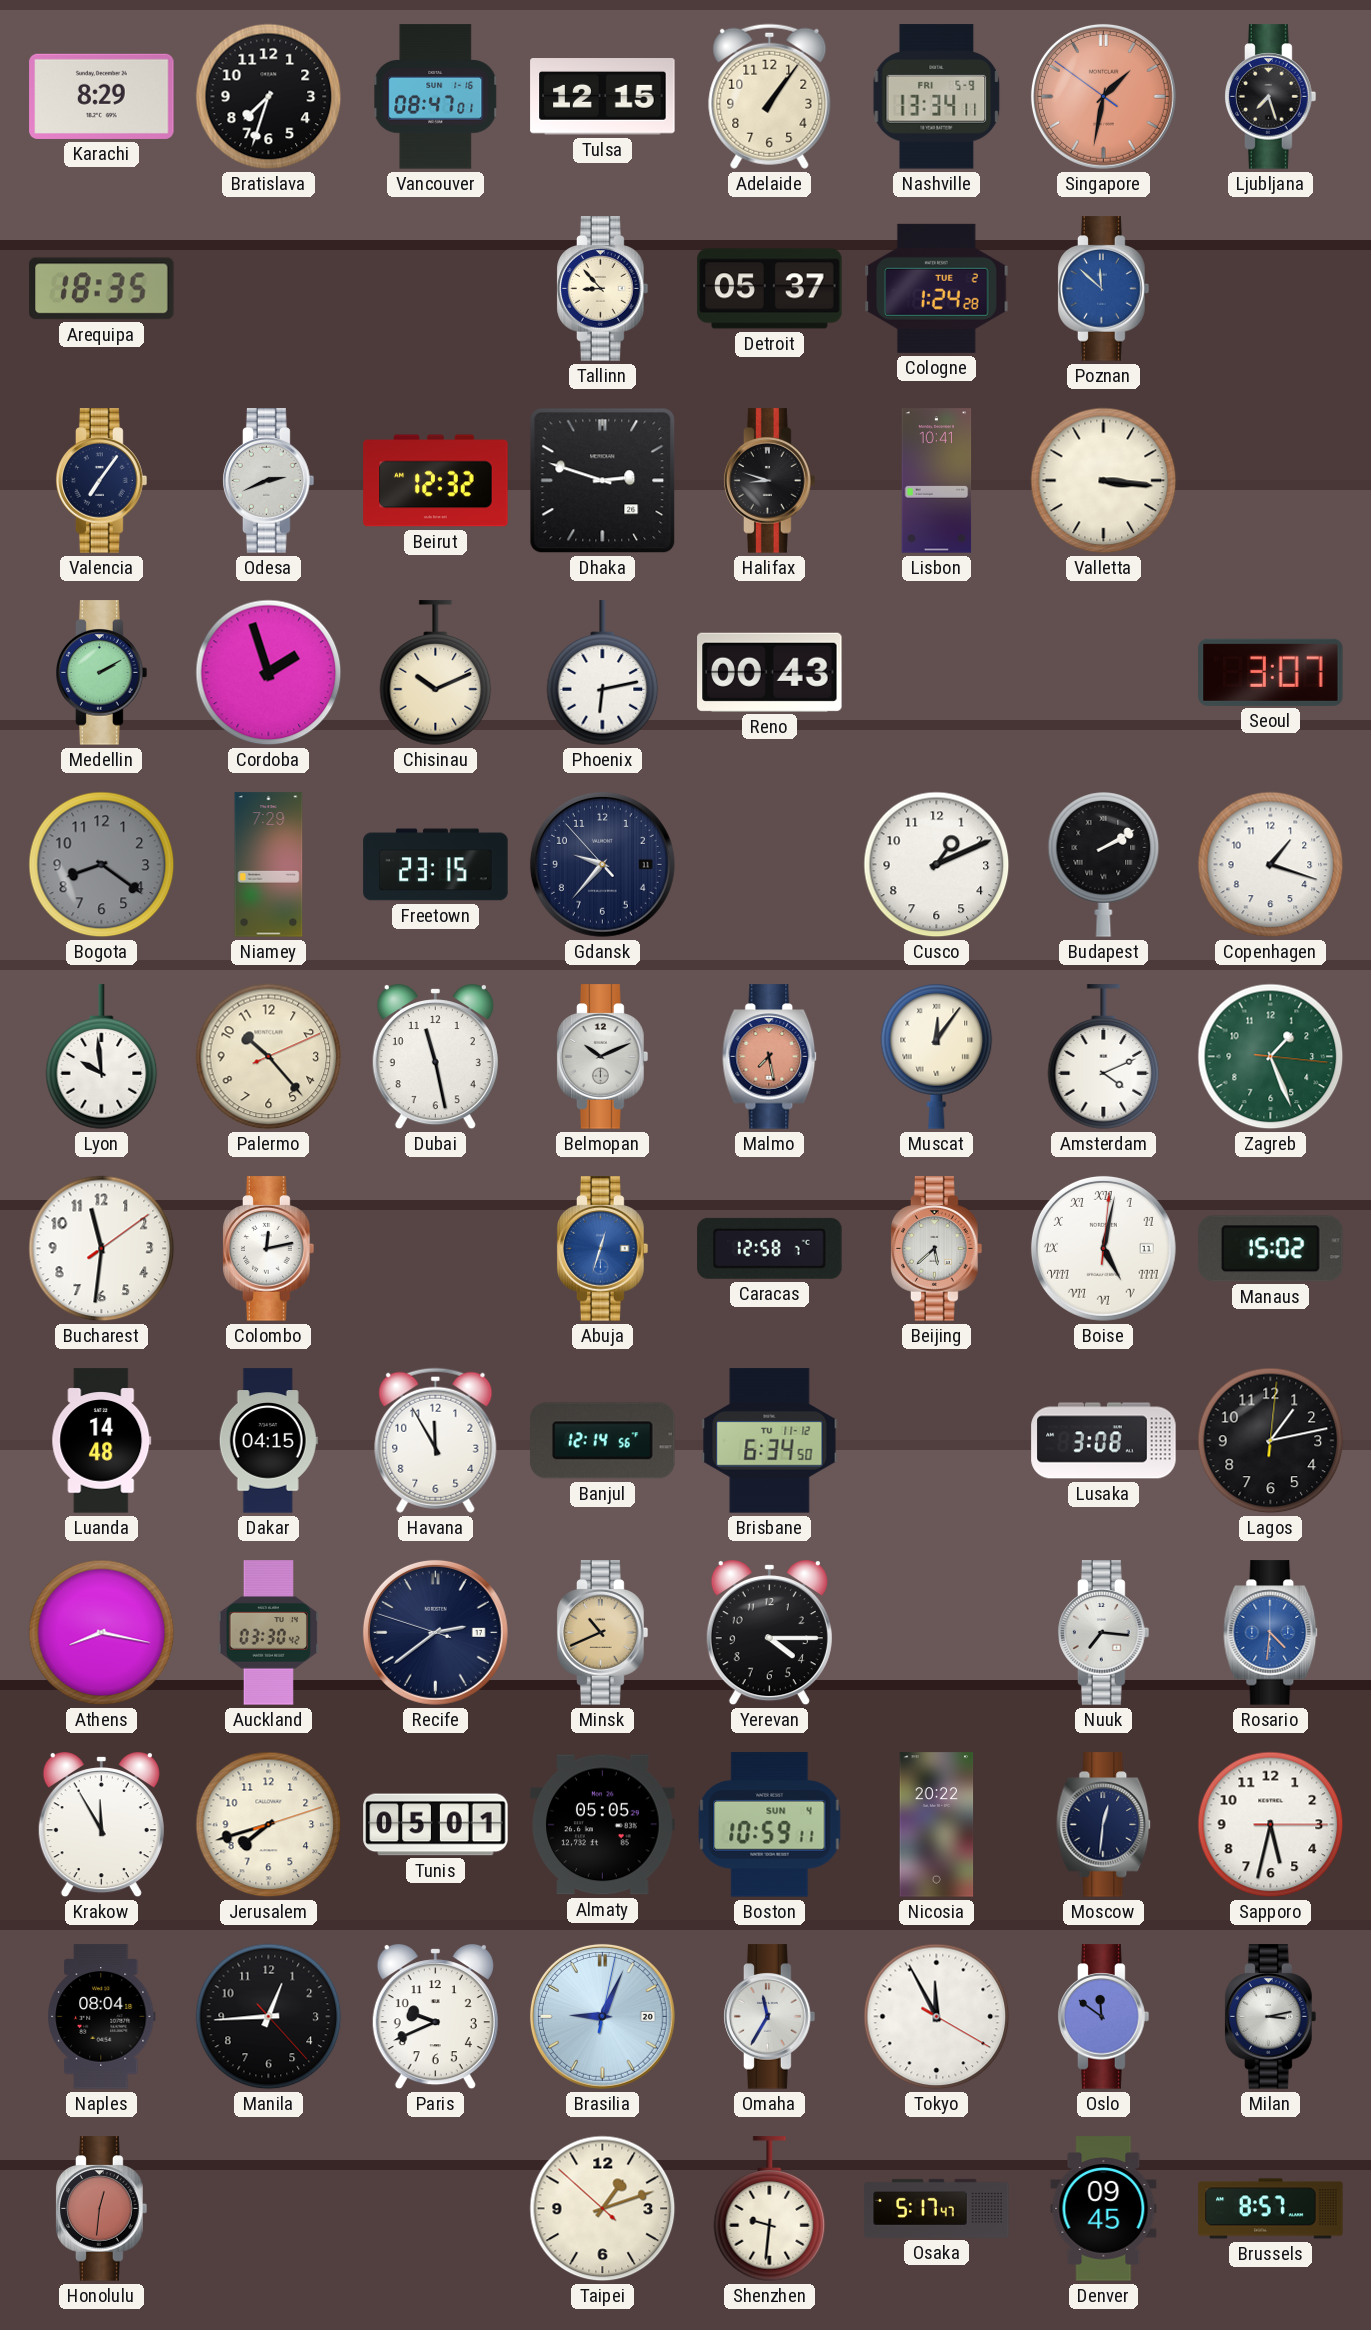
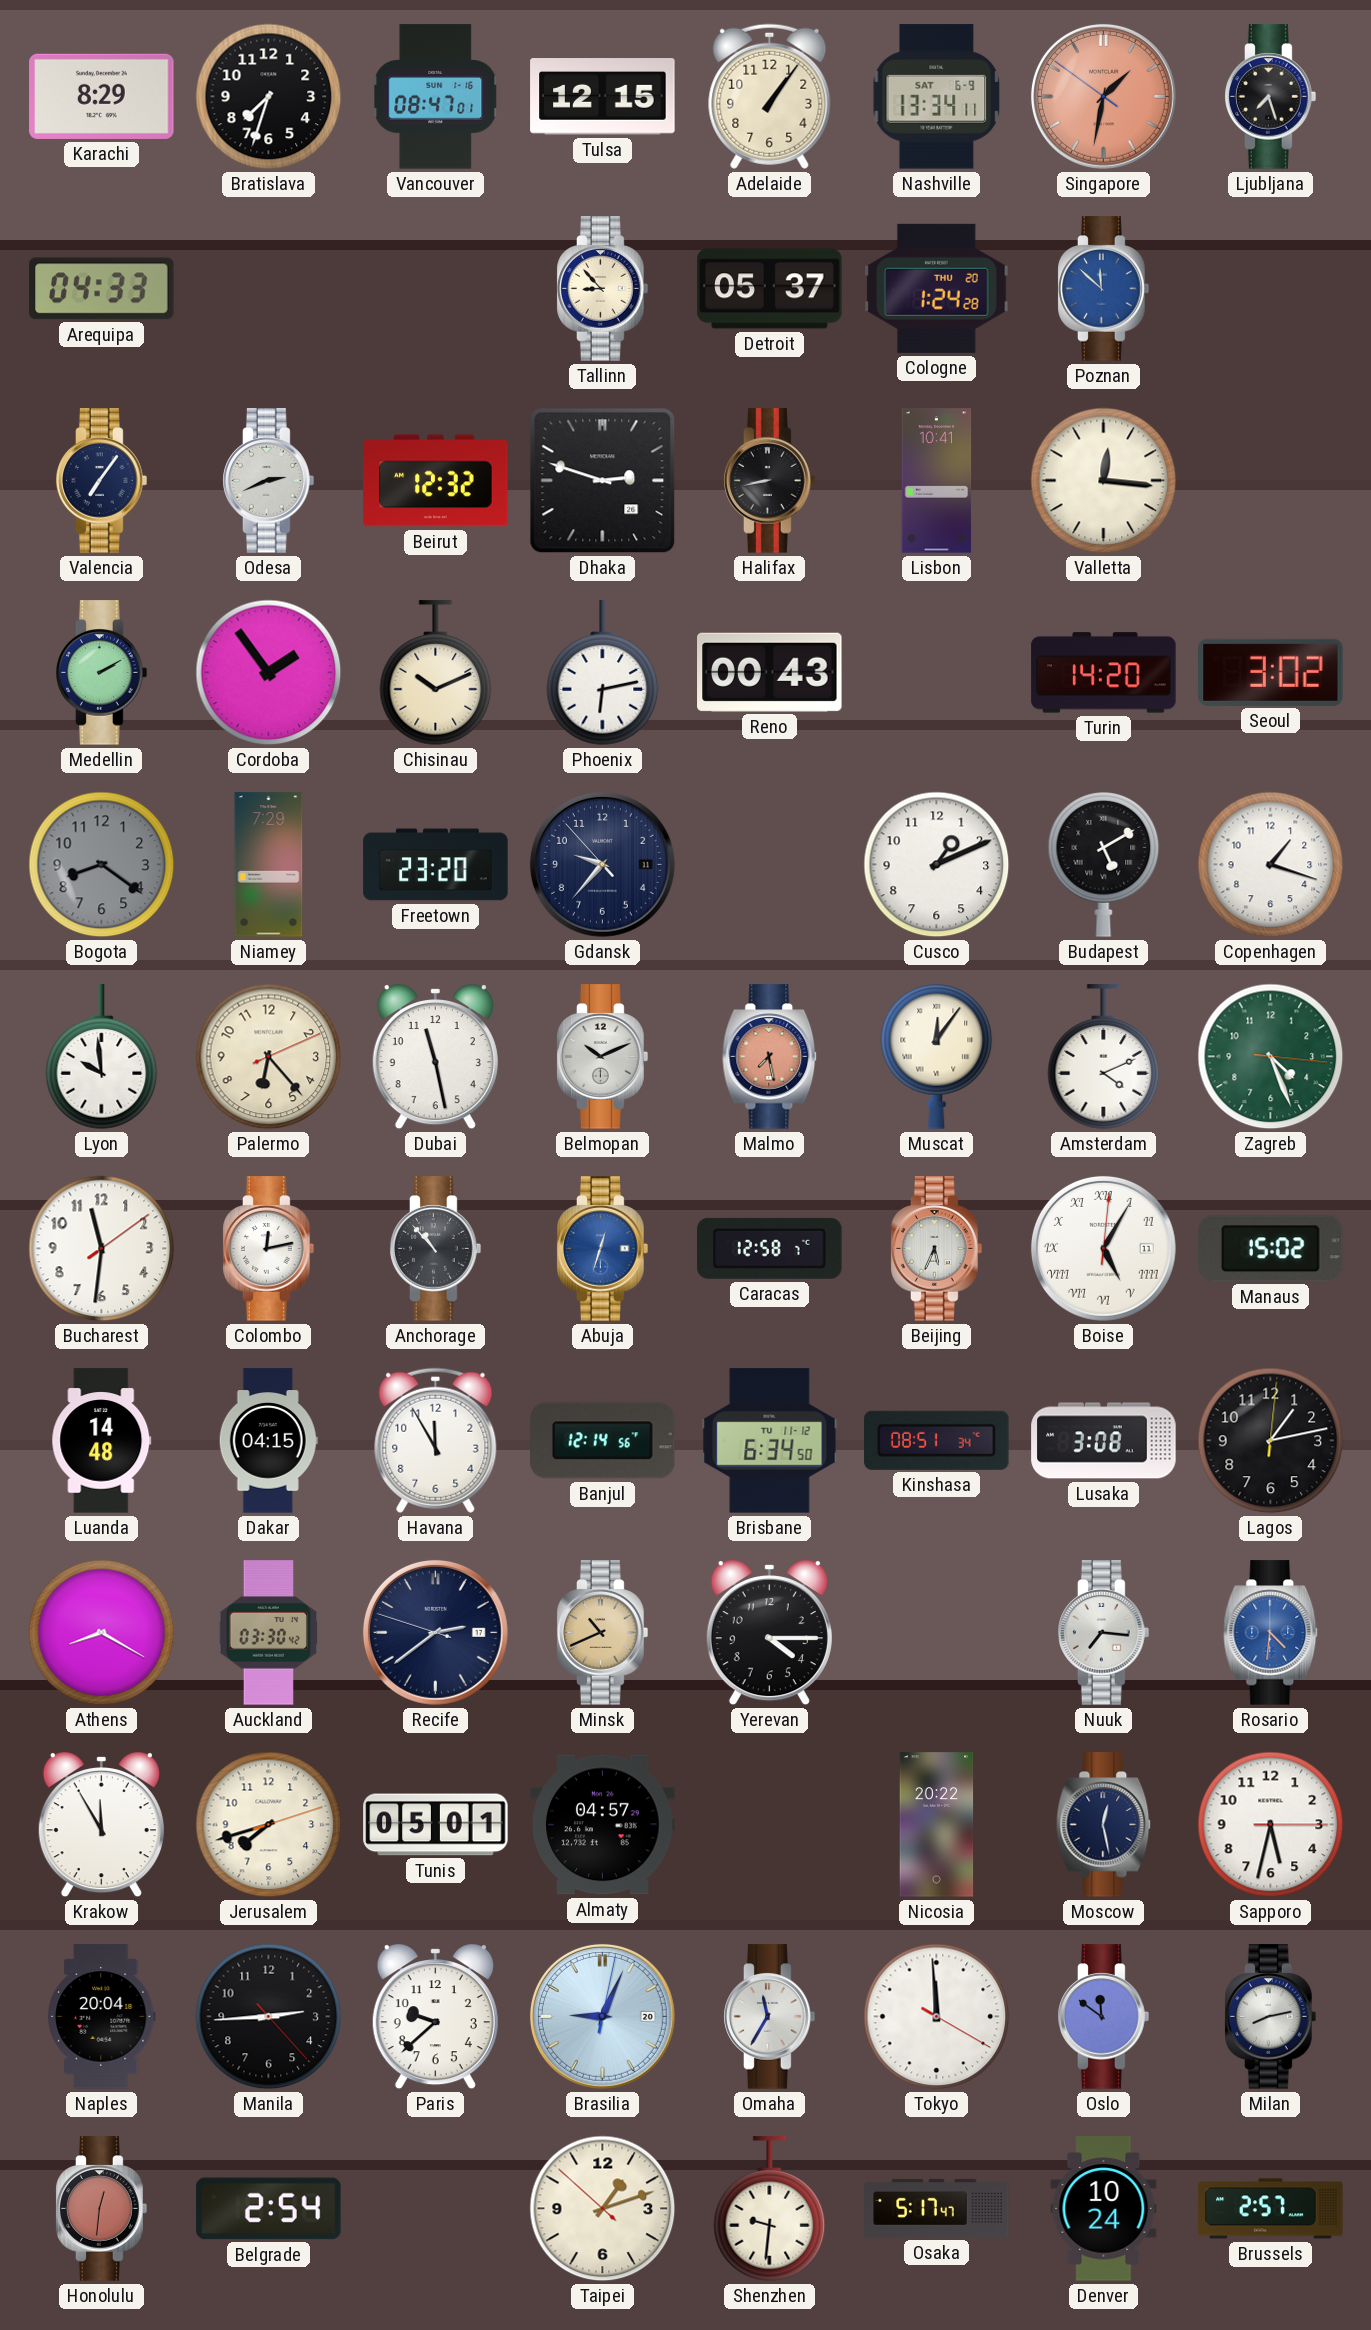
Nashville date: FRI 5-9 -> SAT 6-9
Arequipa: 18:35 -> 04:33
Cologne date: TUE 2 -> THU 20
Halifax: 8:48 -> 8:43
Valletta: 3:16 -> 12:16
Cordoba: 1:57 -> 1:54
Turin: none -> 14:20
Seoul: 3:07 -> 3:02
Freetown: 23:15 -> 23:20
Budapest: 2:10 -> 5:10
Palermo: 10:23 -> 6:23
Zagreb: 1:26 -> 4:26
Anchorage: none -> 10:53
Beijing: 5:38 -> 5:34
Boise: 5:02 -> 5:05
Kinshasa: none -> 08:51
Athens: 8:17 -> 8:20
Almaty: 05:05 -> 04:57
Boston: 10:59 -> none
Moscow: 12:31 -> 12:28
Naples: 08:04 -> 20:04
Manila: 12:44 -> 2:44
Paris: 9:41 -> 9:38
Tokyo: 11:55 -> 11:59
Milan: 3:13 -> 8:13
Belgrade: none -> 2:54
Denver: 09:45 -> 10:24
Brussels: 8:57 -> 2:57
